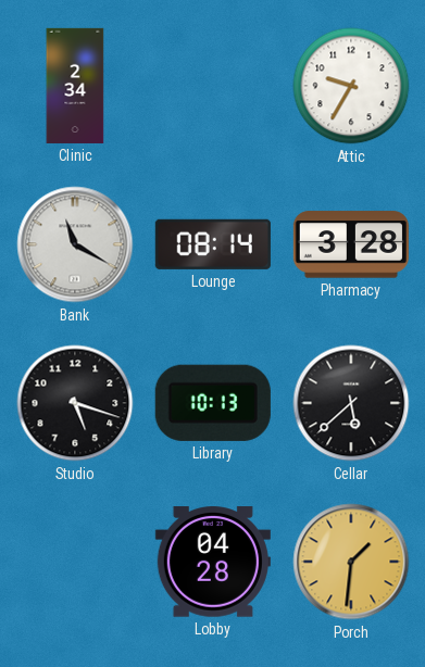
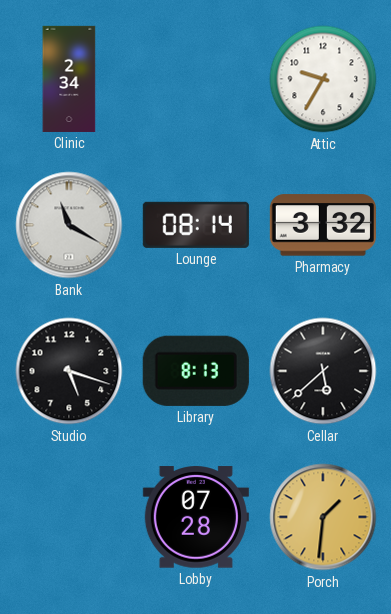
Pharmacy: 3:28 -> 3:32
Library: 10:13 -> 8:13
Lobby: 04:28 -> 07:28
